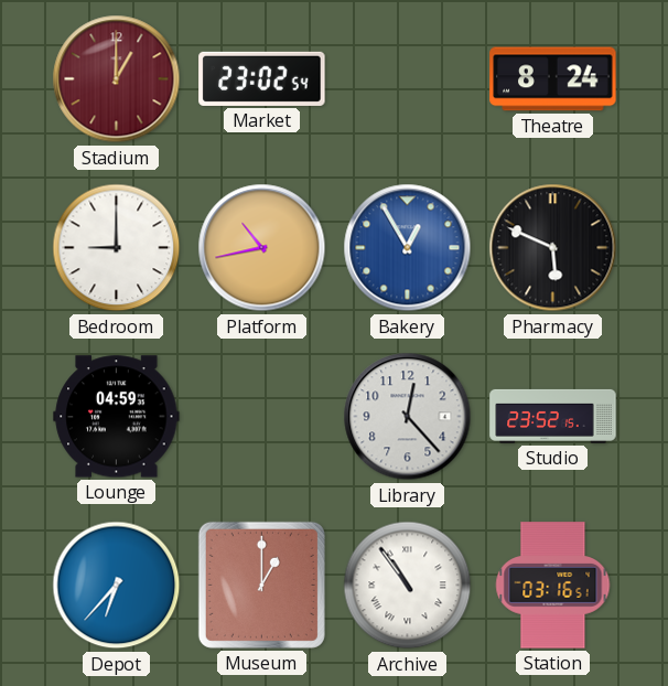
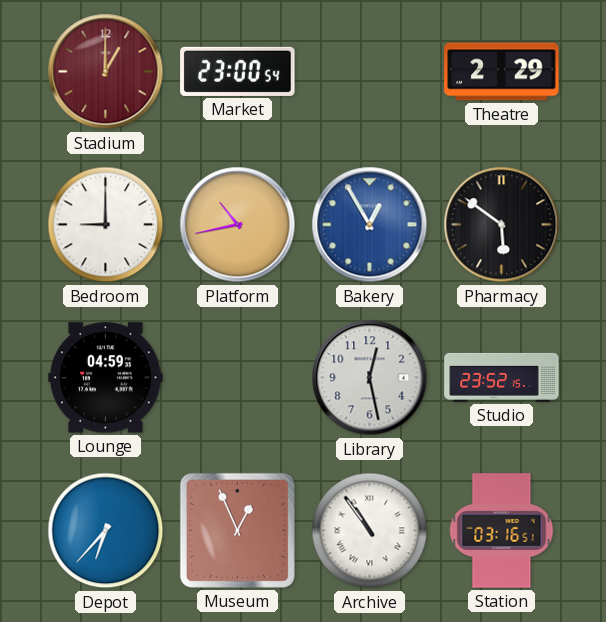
Market: 23:02 -> 23:00
Theatre: 8:24 -> 2:29
Pharmacy: 5:49 -> 5:51
Library: 12:23 -> 12:28
Museum: 1:00 -> 12:56
